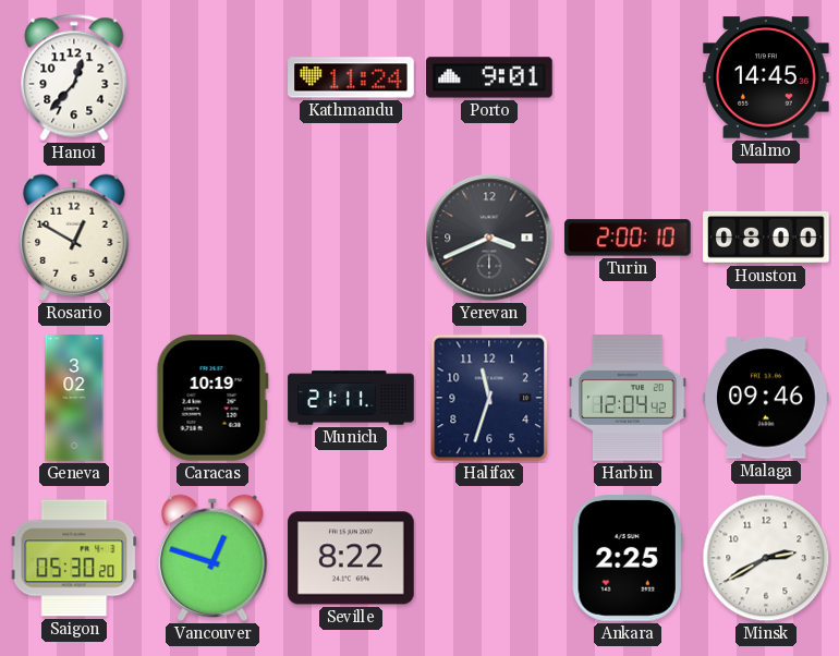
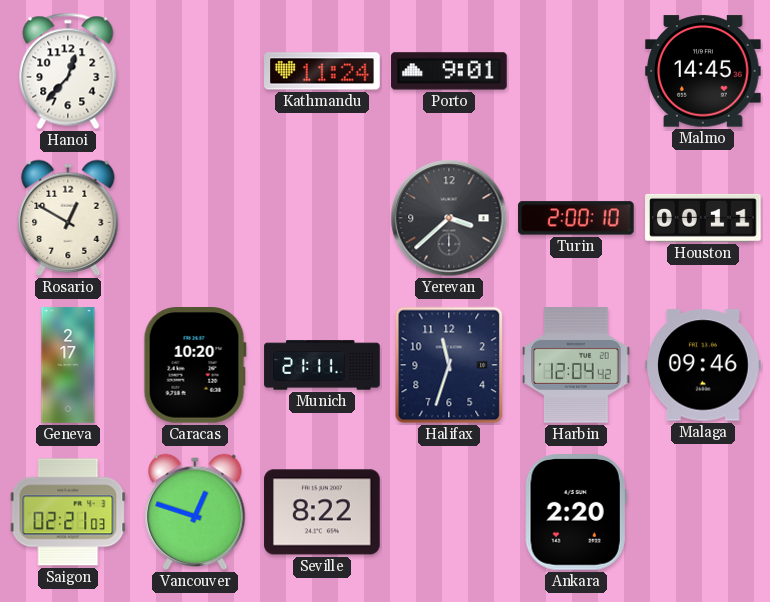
Yerevan: 3:41 -> 3:38
Houston: 08:00 -> 00:11
Geneva: 3:02 -> 2:17
Caracas: 10:19 -> 10:20
Saigon: 05:30 -> 02:21
Ankara: 2:25 -> 2:20
Minsk: 2:40 -> none
